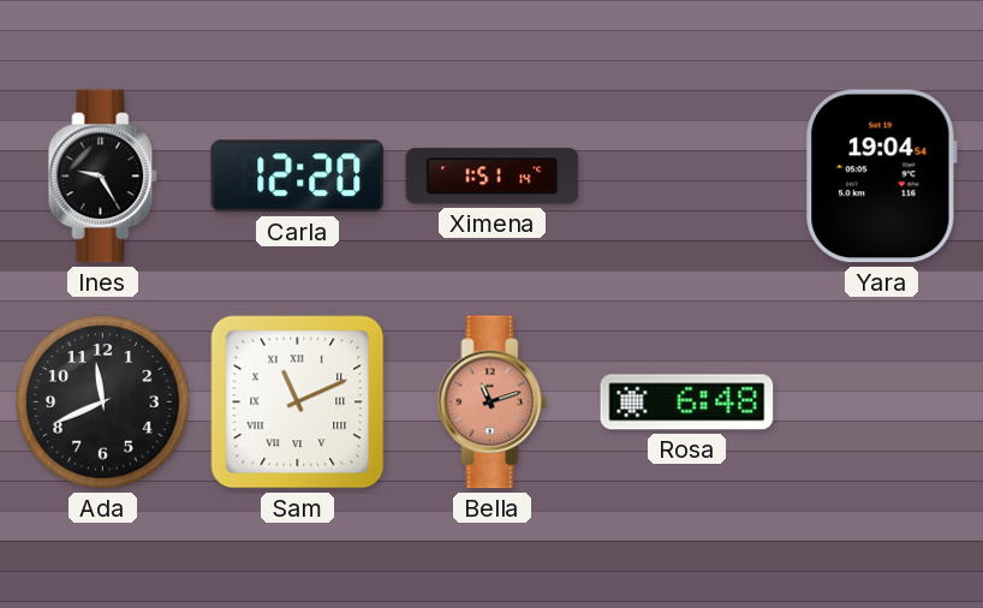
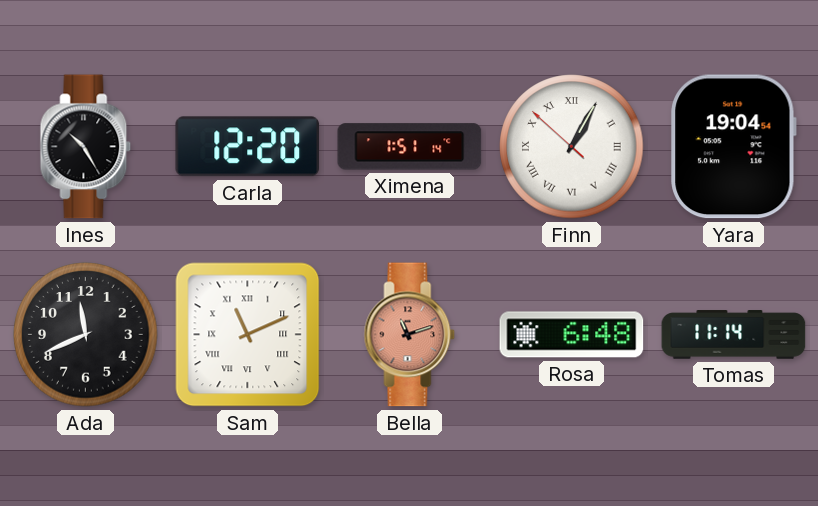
Ines: 9:25 -> 10:25
Finn: none -> 1:04
Tomas: none -> 11:14
